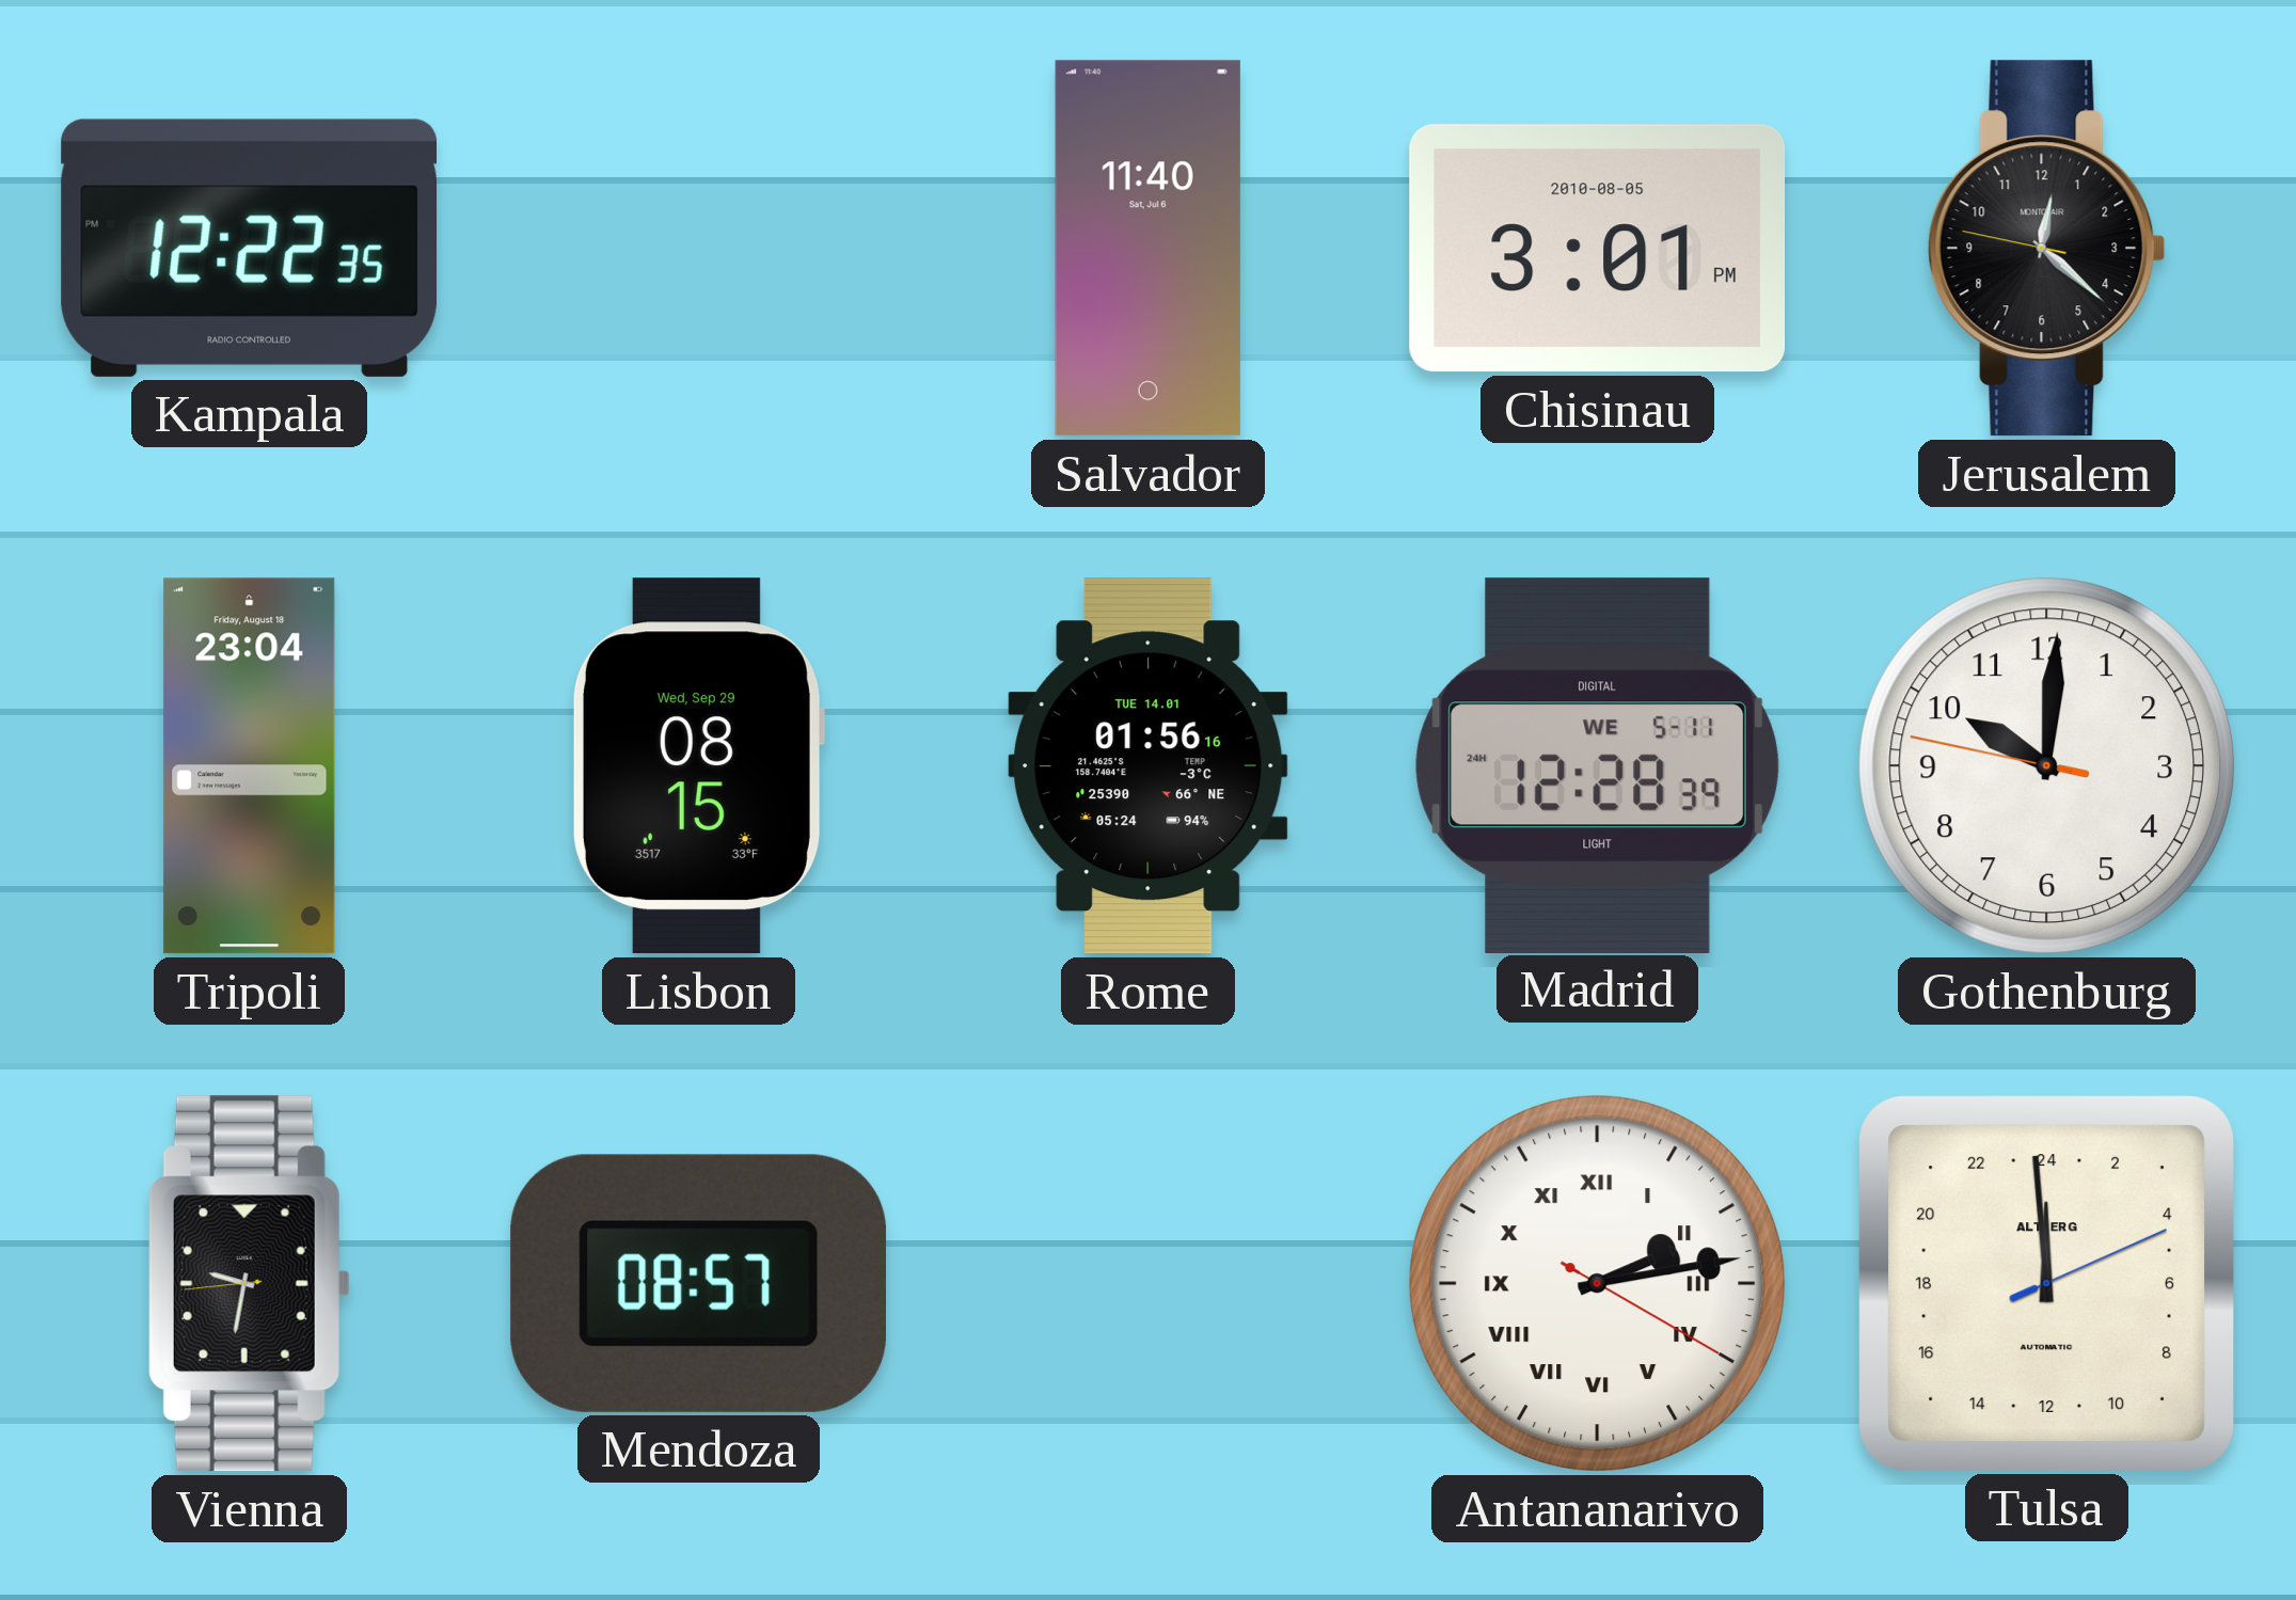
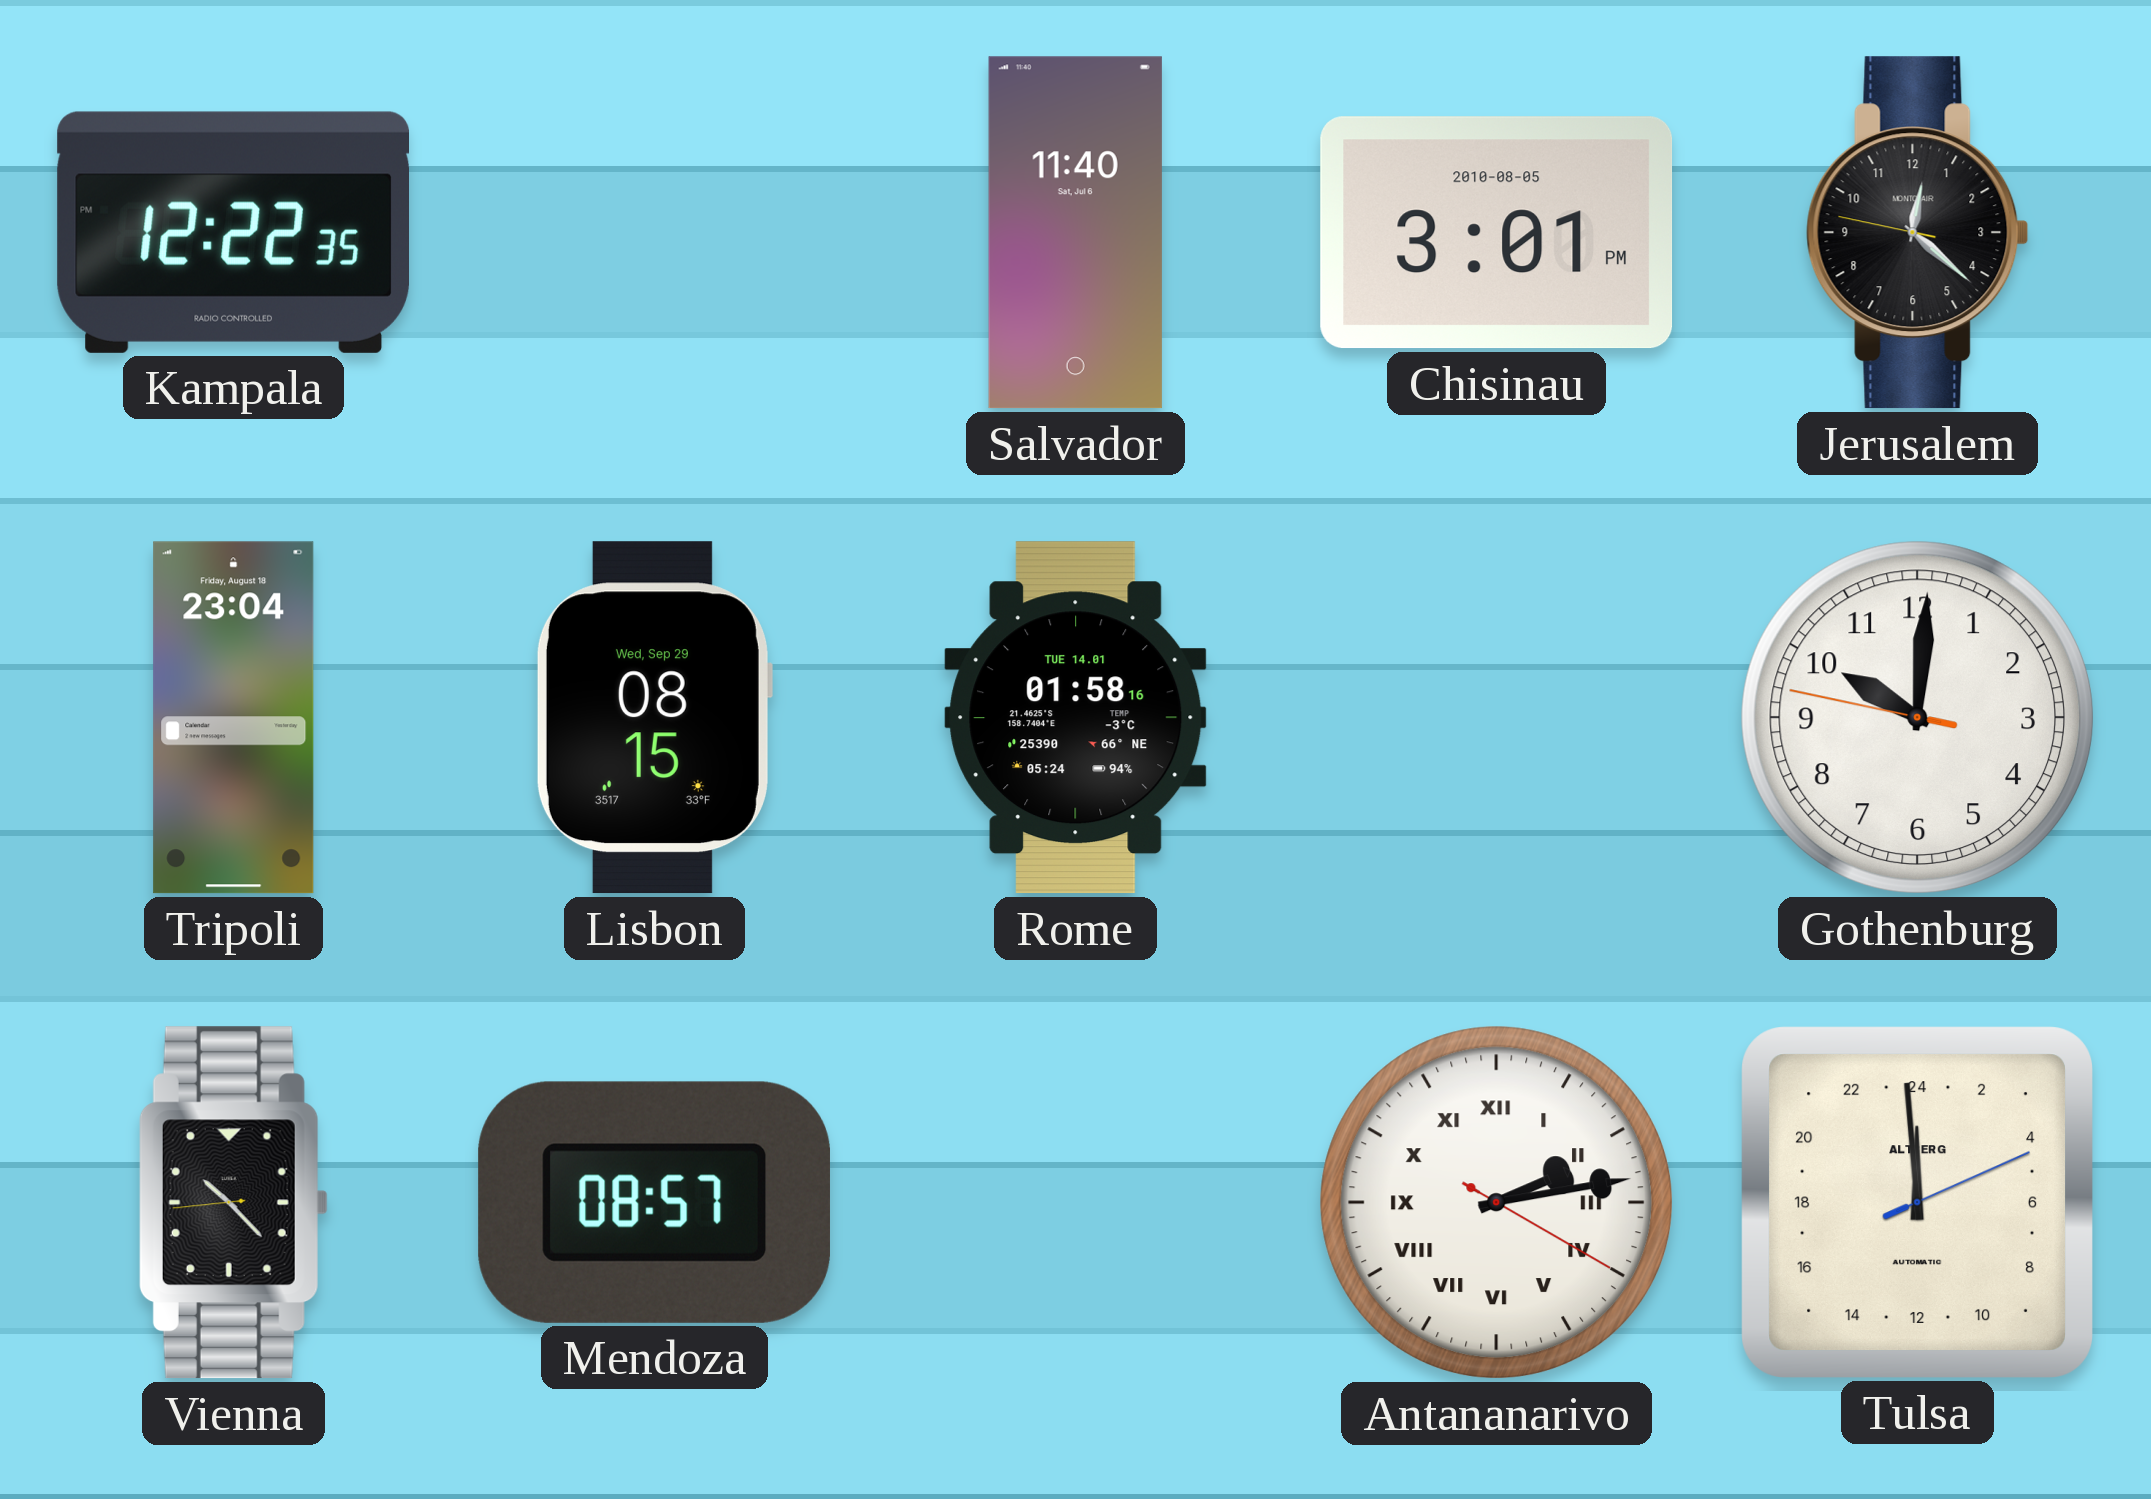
Rome: 01:56 -> 01:58
Madrid: 12:28 -> none
Vienna: 9:31 -> 10:22
